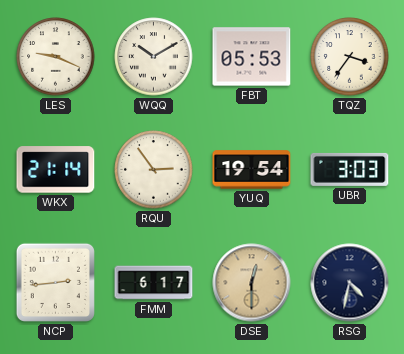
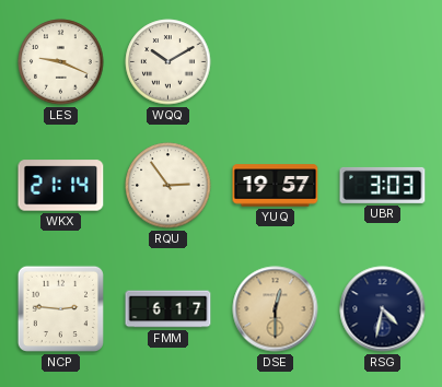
FBT: 05:53 -> none
TQZ: 3:36 -> none
YUQ: 19:54 -> 19:57
NCP: 2:44 -> 2:46
